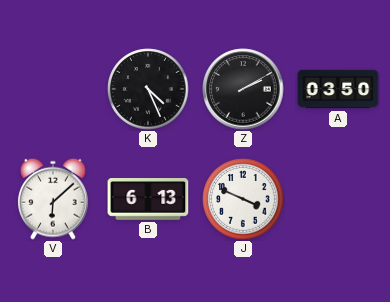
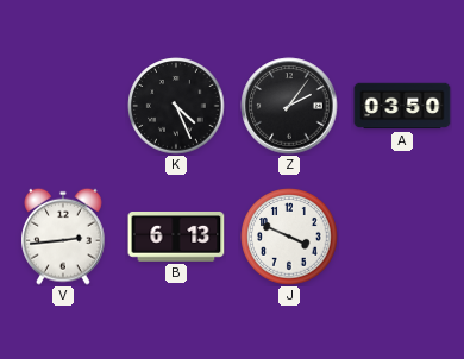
Z: 2:10 -> 2:06
V: 6:08 -> 2:44
